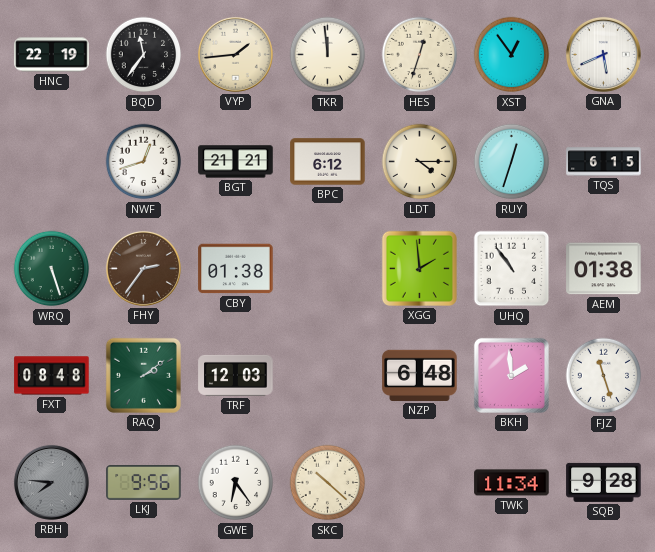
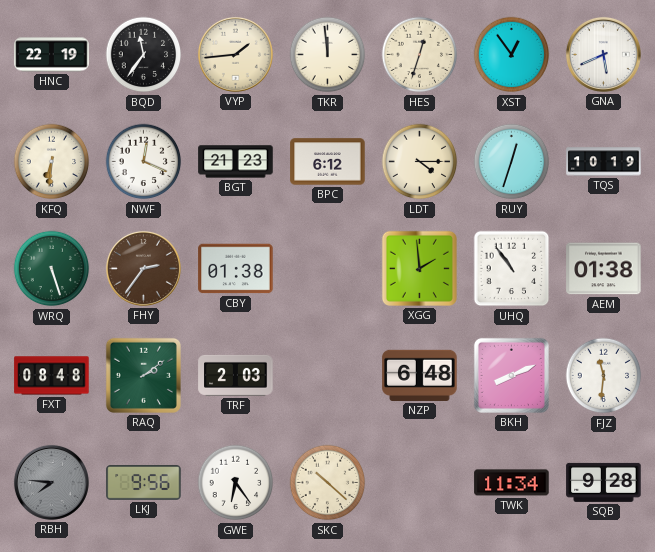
KFQ: none -> 6:31
NWF: 12:42 -> 12:19
BGT: 21:21 -> 21:23
TQS: 6:15 -> 10:19
TRF: 12:03 -> 2:03
BKH: 1:59 -> 8:11
FJZ: 11:27 -> 11:31
